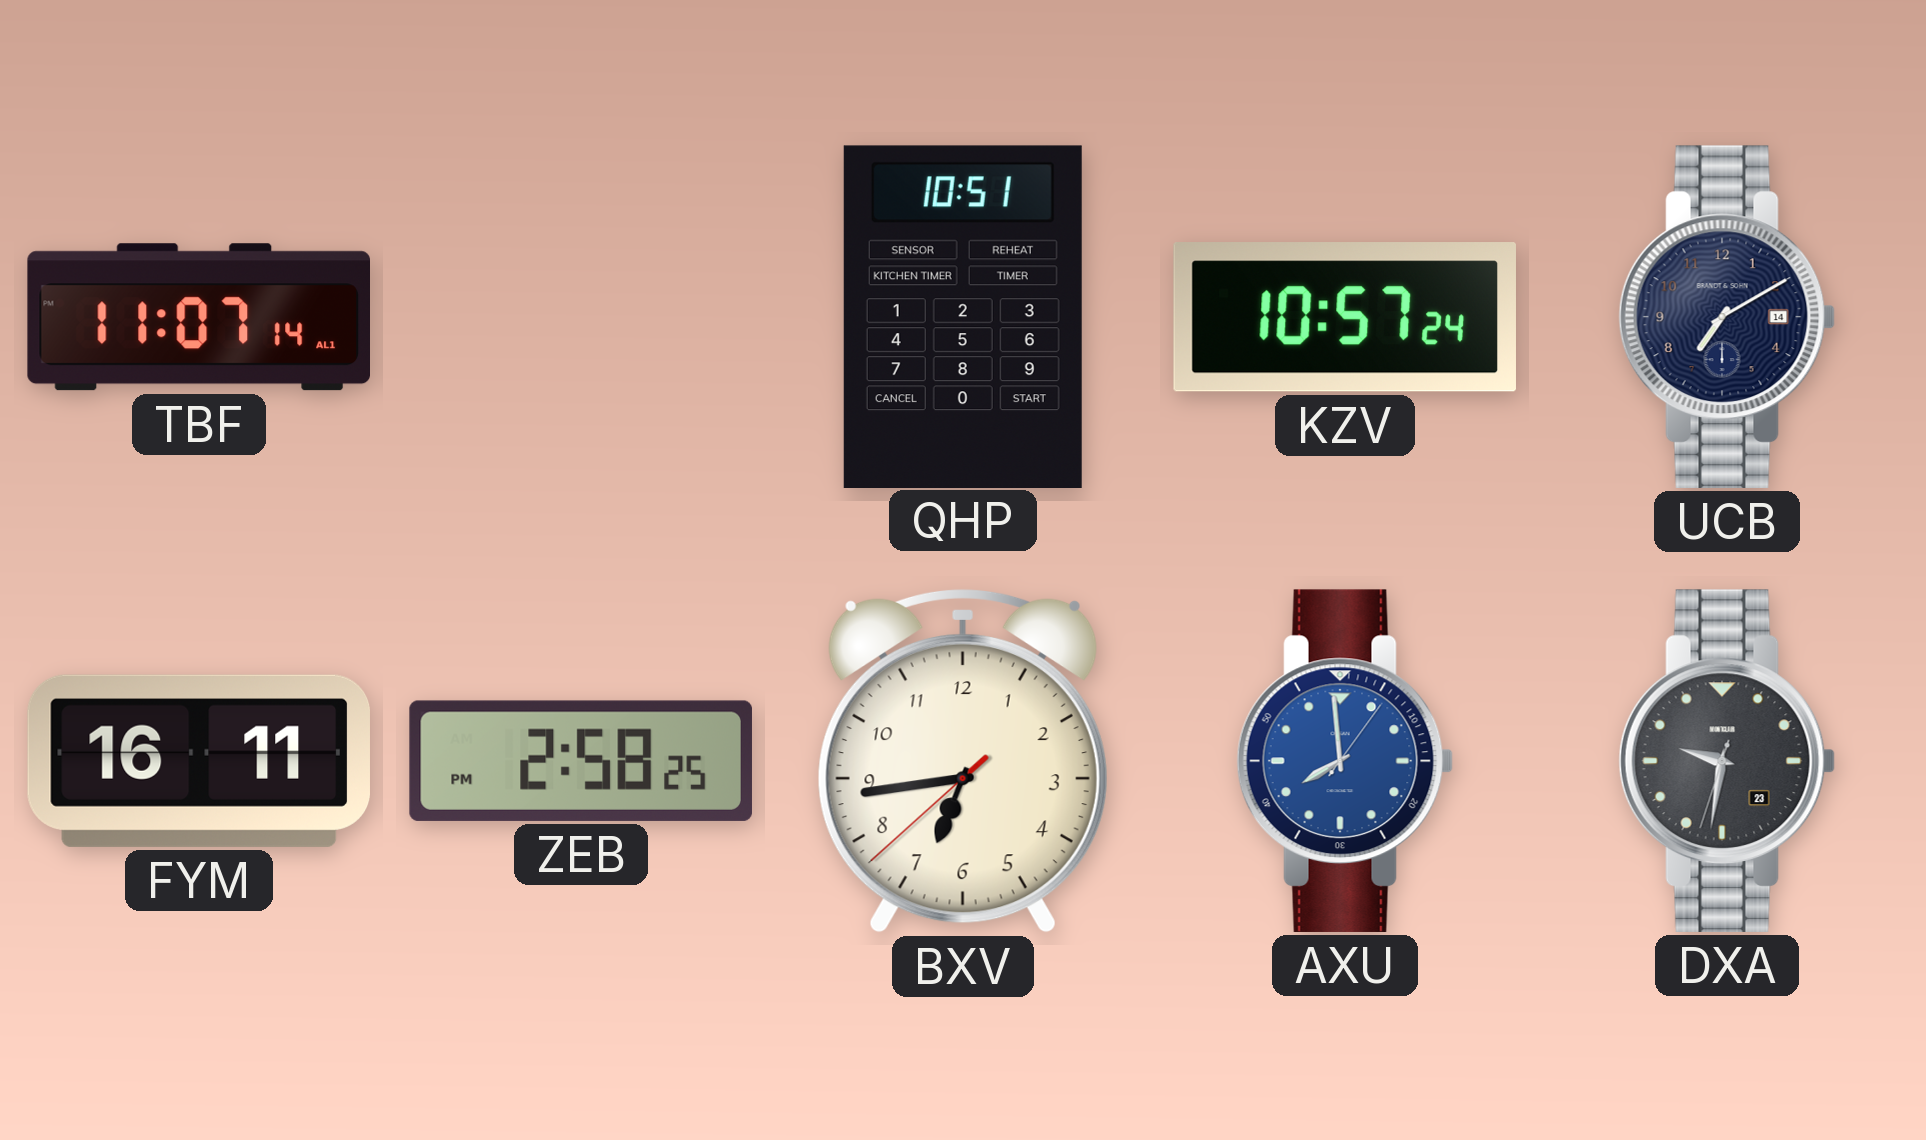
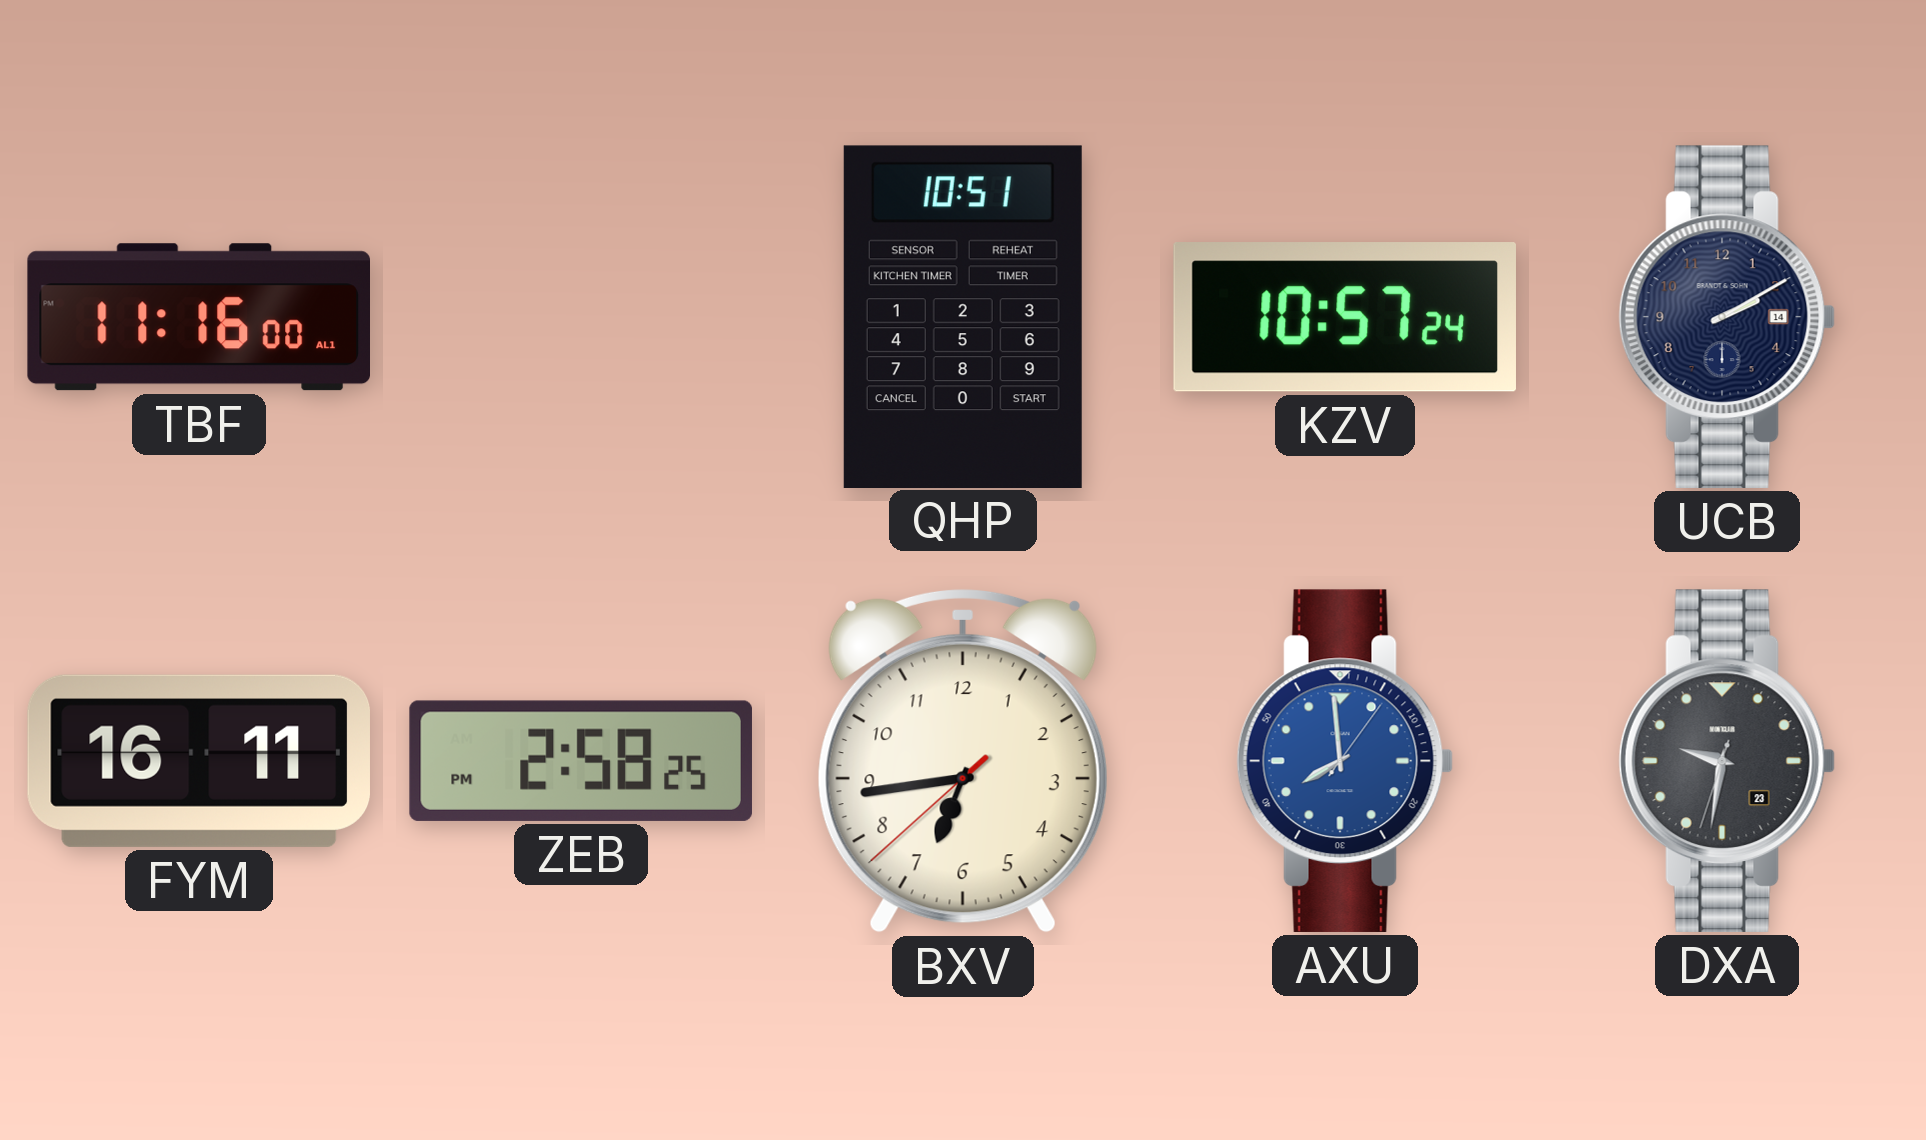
TBF: 11:07 -> 11:16
UCB: 7:10 -> 2:10
